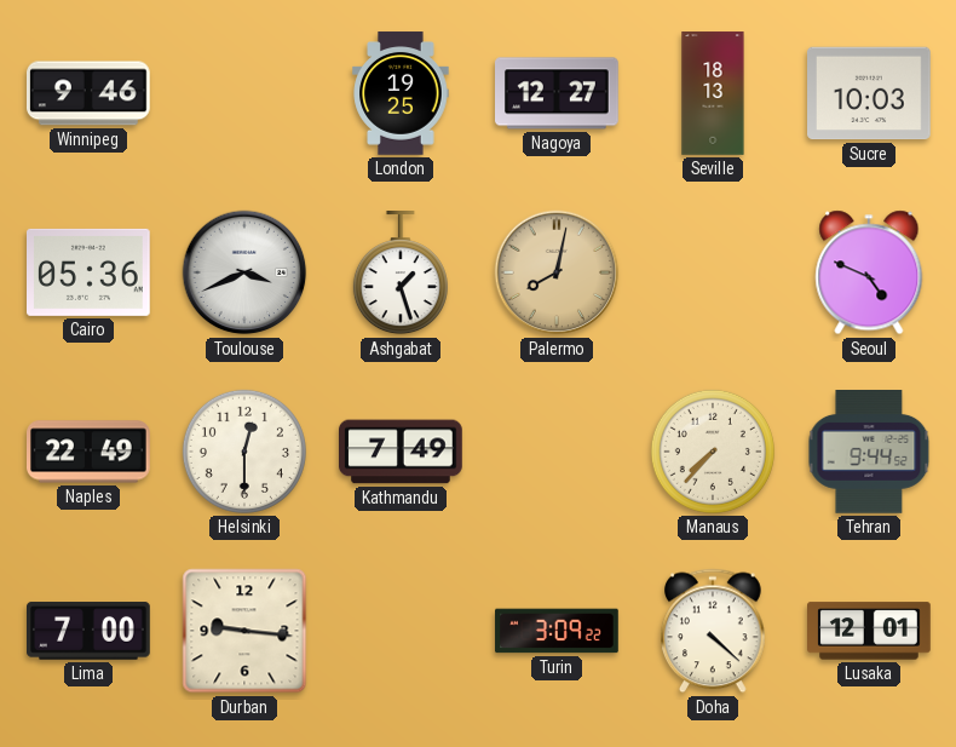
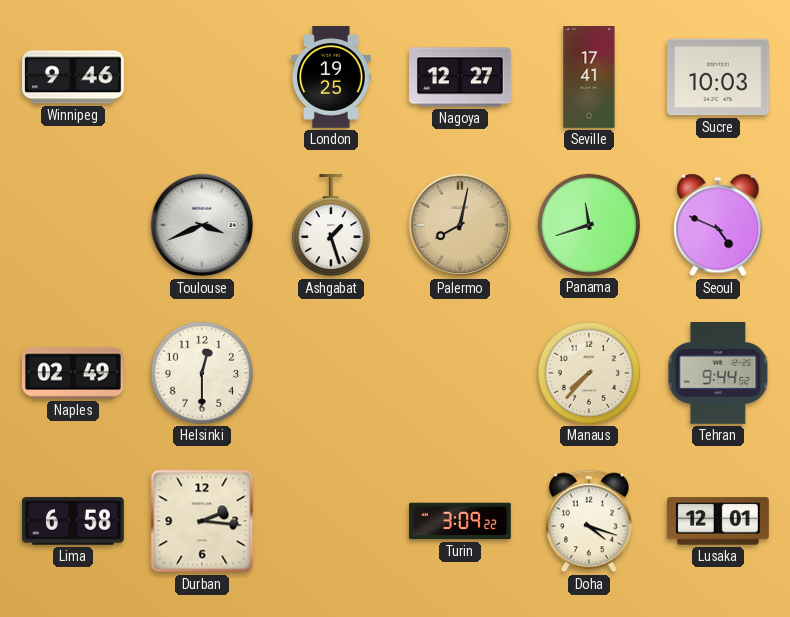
Seville: 18:13 -> 17:41
Cairo: 05:36 -> none
Panama: none -> 11:42
Naples: 22:49 -> 02:49
Kathmandu: 7:49 -> none
Lima: 7:00 -> 6:58
Durban: 9:16 -> 2:16
Doha: 4:22 -> 4:18
